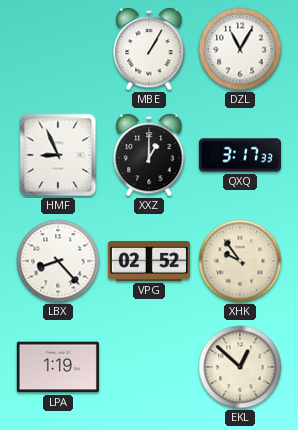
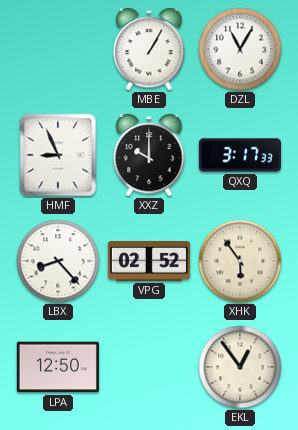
XXZ: 1:00 -> 10:00
XHK: 9:54 -> 5:54
LPA: 1:19 -> 12:50
EKL: 12:52 -> 12:54
